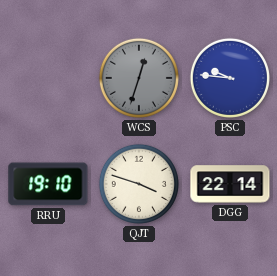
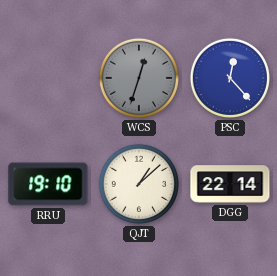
PSC: 9:46 -> 12:23
QJT: 3:48 -> 1:08
